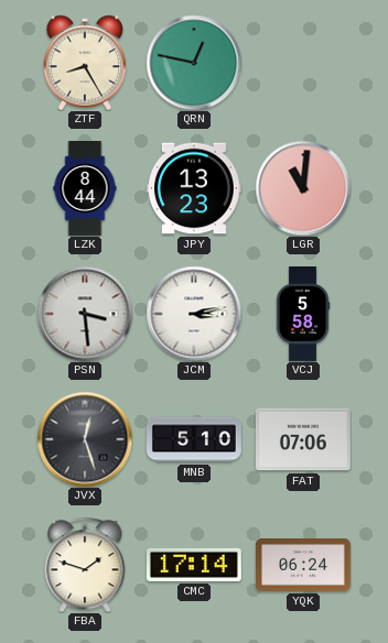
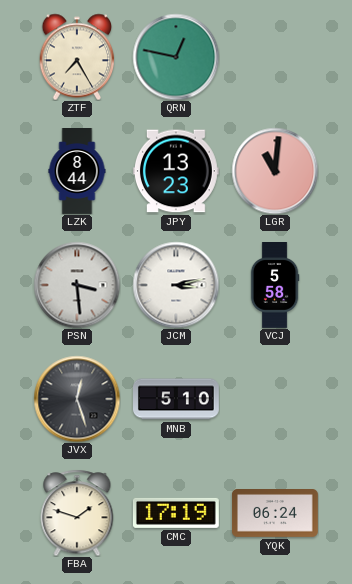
ZTF: 8:25 -> 7:25
FAT: 07:06 -> none
CMC: 17:14 -> 17:19
